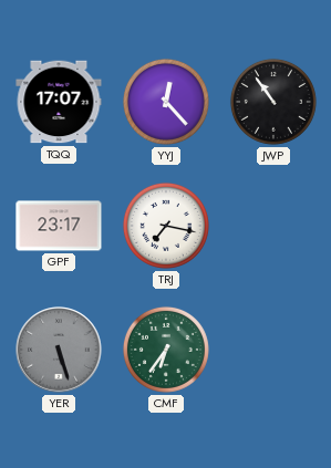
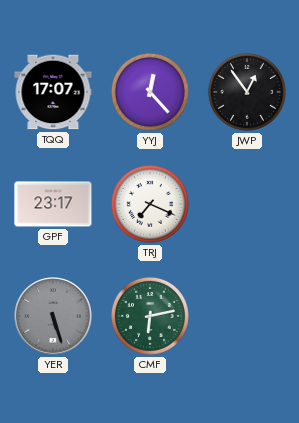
JWP: 10:54 -> 12:54
TRJ: 7:17 -> 7:19
CMF: 6:36 -> 6:13
